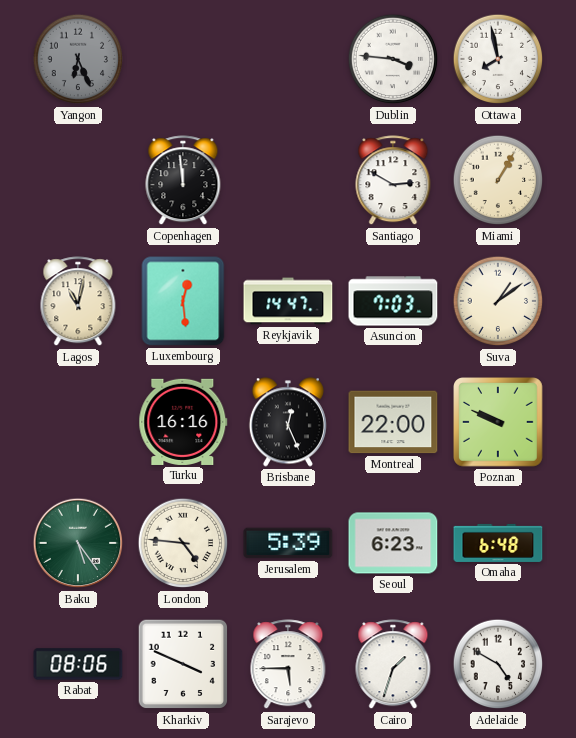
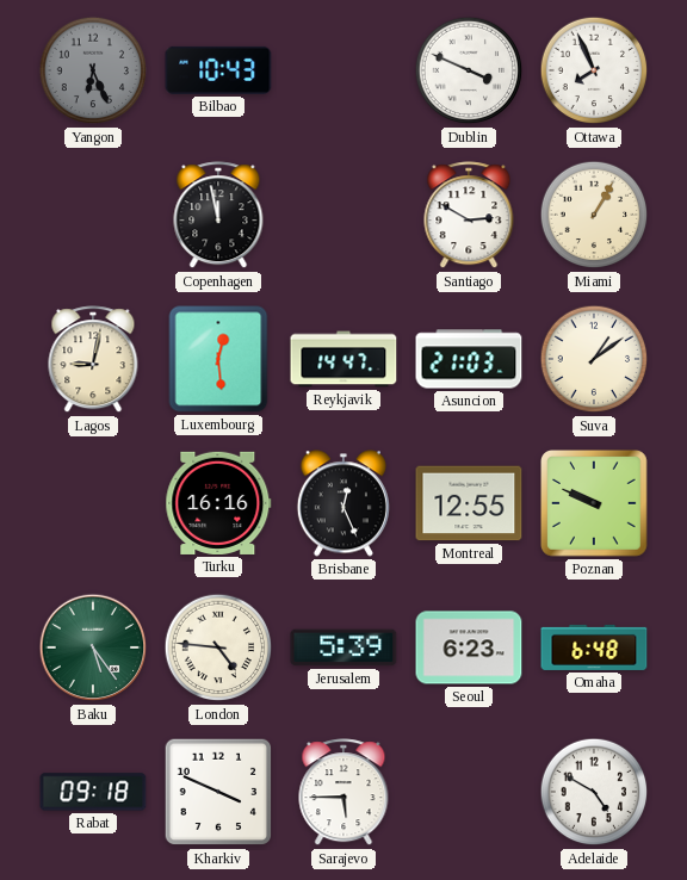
Bilbao: none -> 10:43
Dublin: 3:46 -> 3:49
Ottawa: 7:58 -> 7:56
Copenhagen: 11:59 -> 11:58
Lagos: 11:02 -> 9:02
Asuncion: 7:03 -> 21:03
Montreal: 22:00 -> 12:55
Rabat: 08:06 -> 09:18
Cairo: 1:33 -> none
